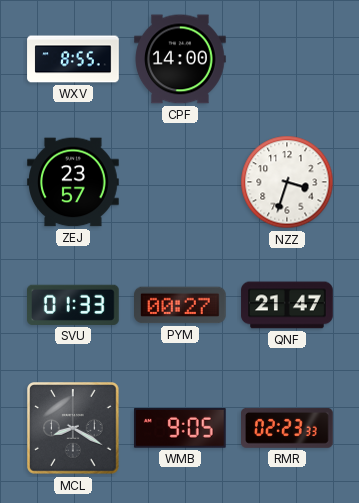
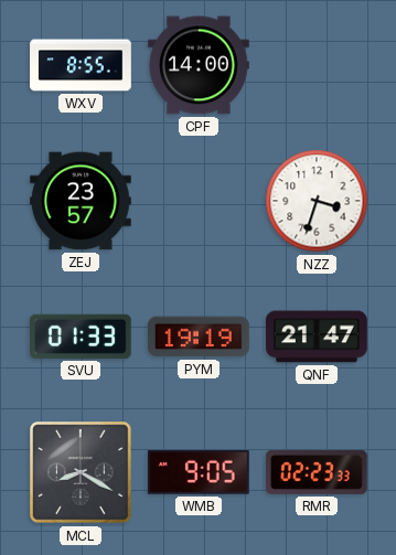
PYM: 00:27 -> 19:19
